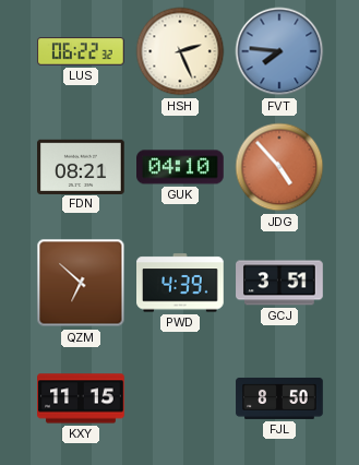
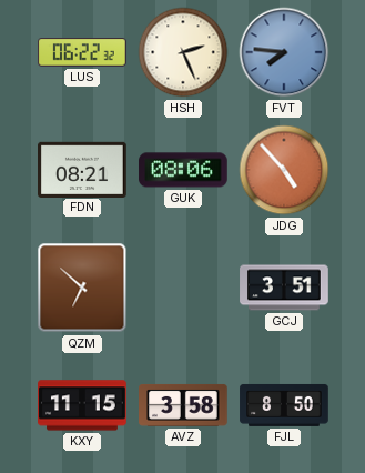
GUK: 04:10 -> 08:06
PWD: 4:39 -> none
AVZ: none -> 3:58
